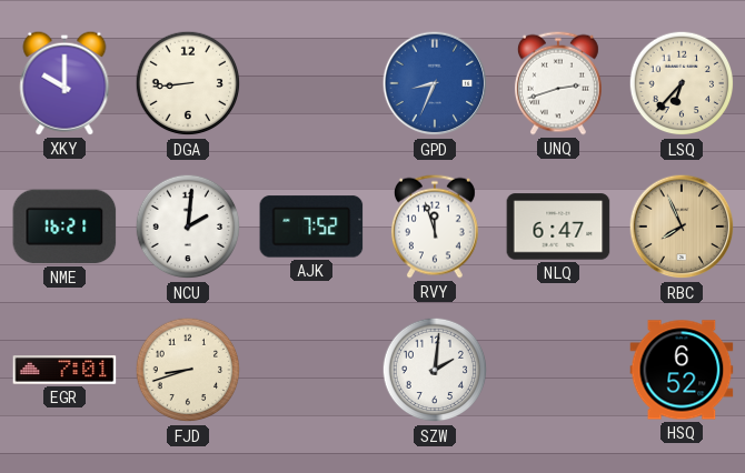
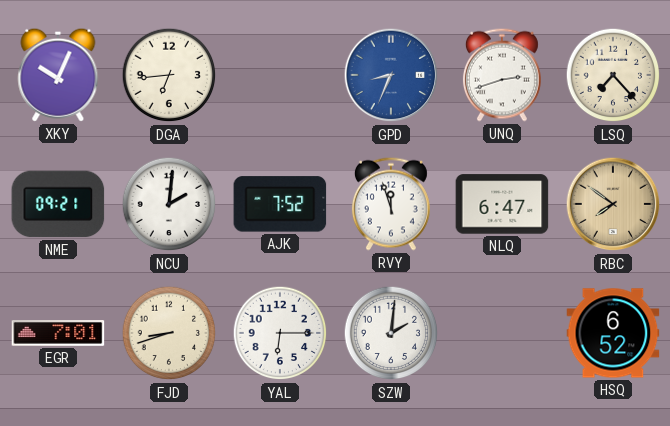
XKY: 10:00 -> 10:04
DGA: 8:44 -> 6:44
LSQ: 6:37 -> 7:23
NME: 16:21 -> 09:21
RBC: 7:56 -> 7:51
YAL: none -> 6:15
